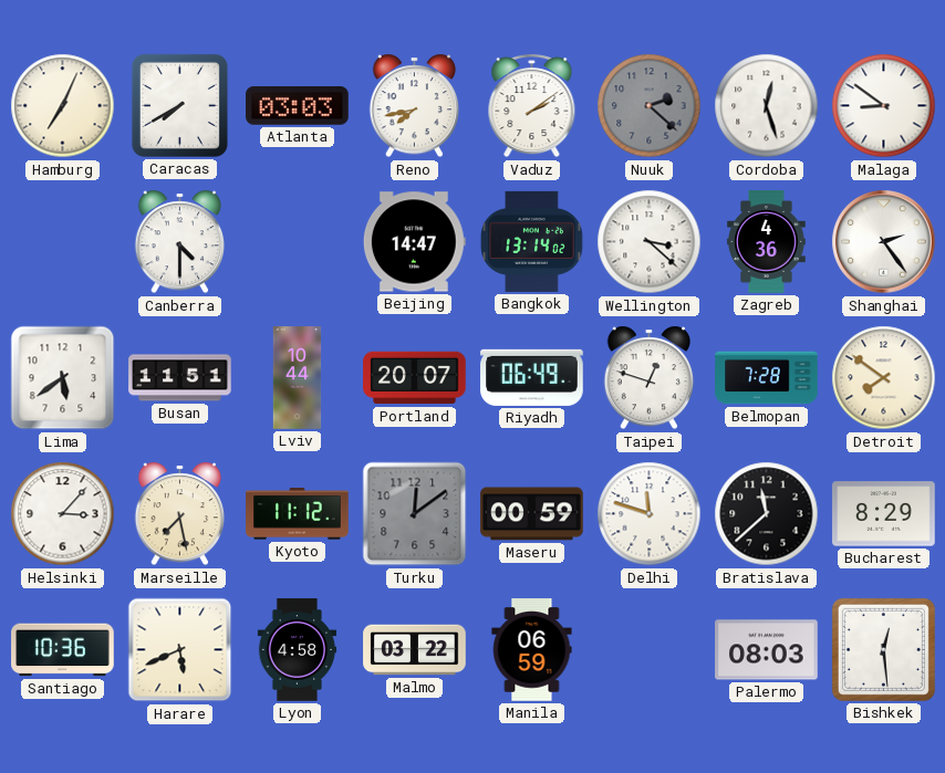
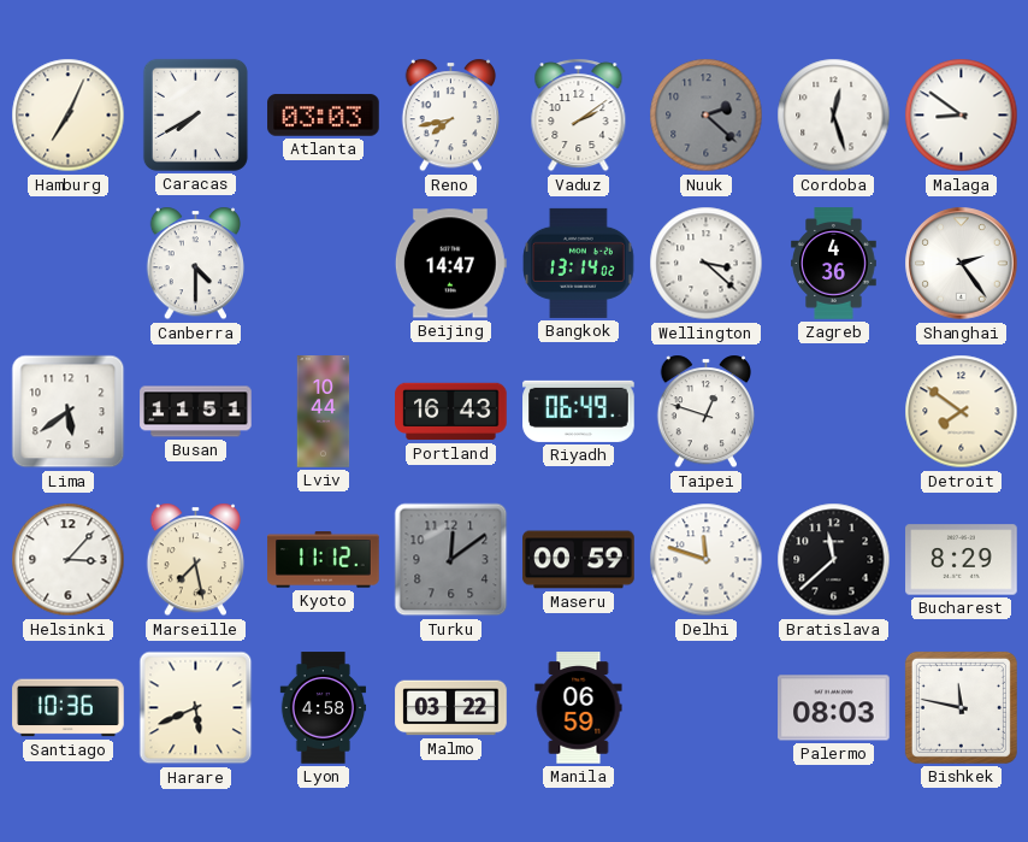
Portland: 20:07 -> 16:43
Belmopan: 7:28 -> none
Bishkek: 12:29 -> 11:47
